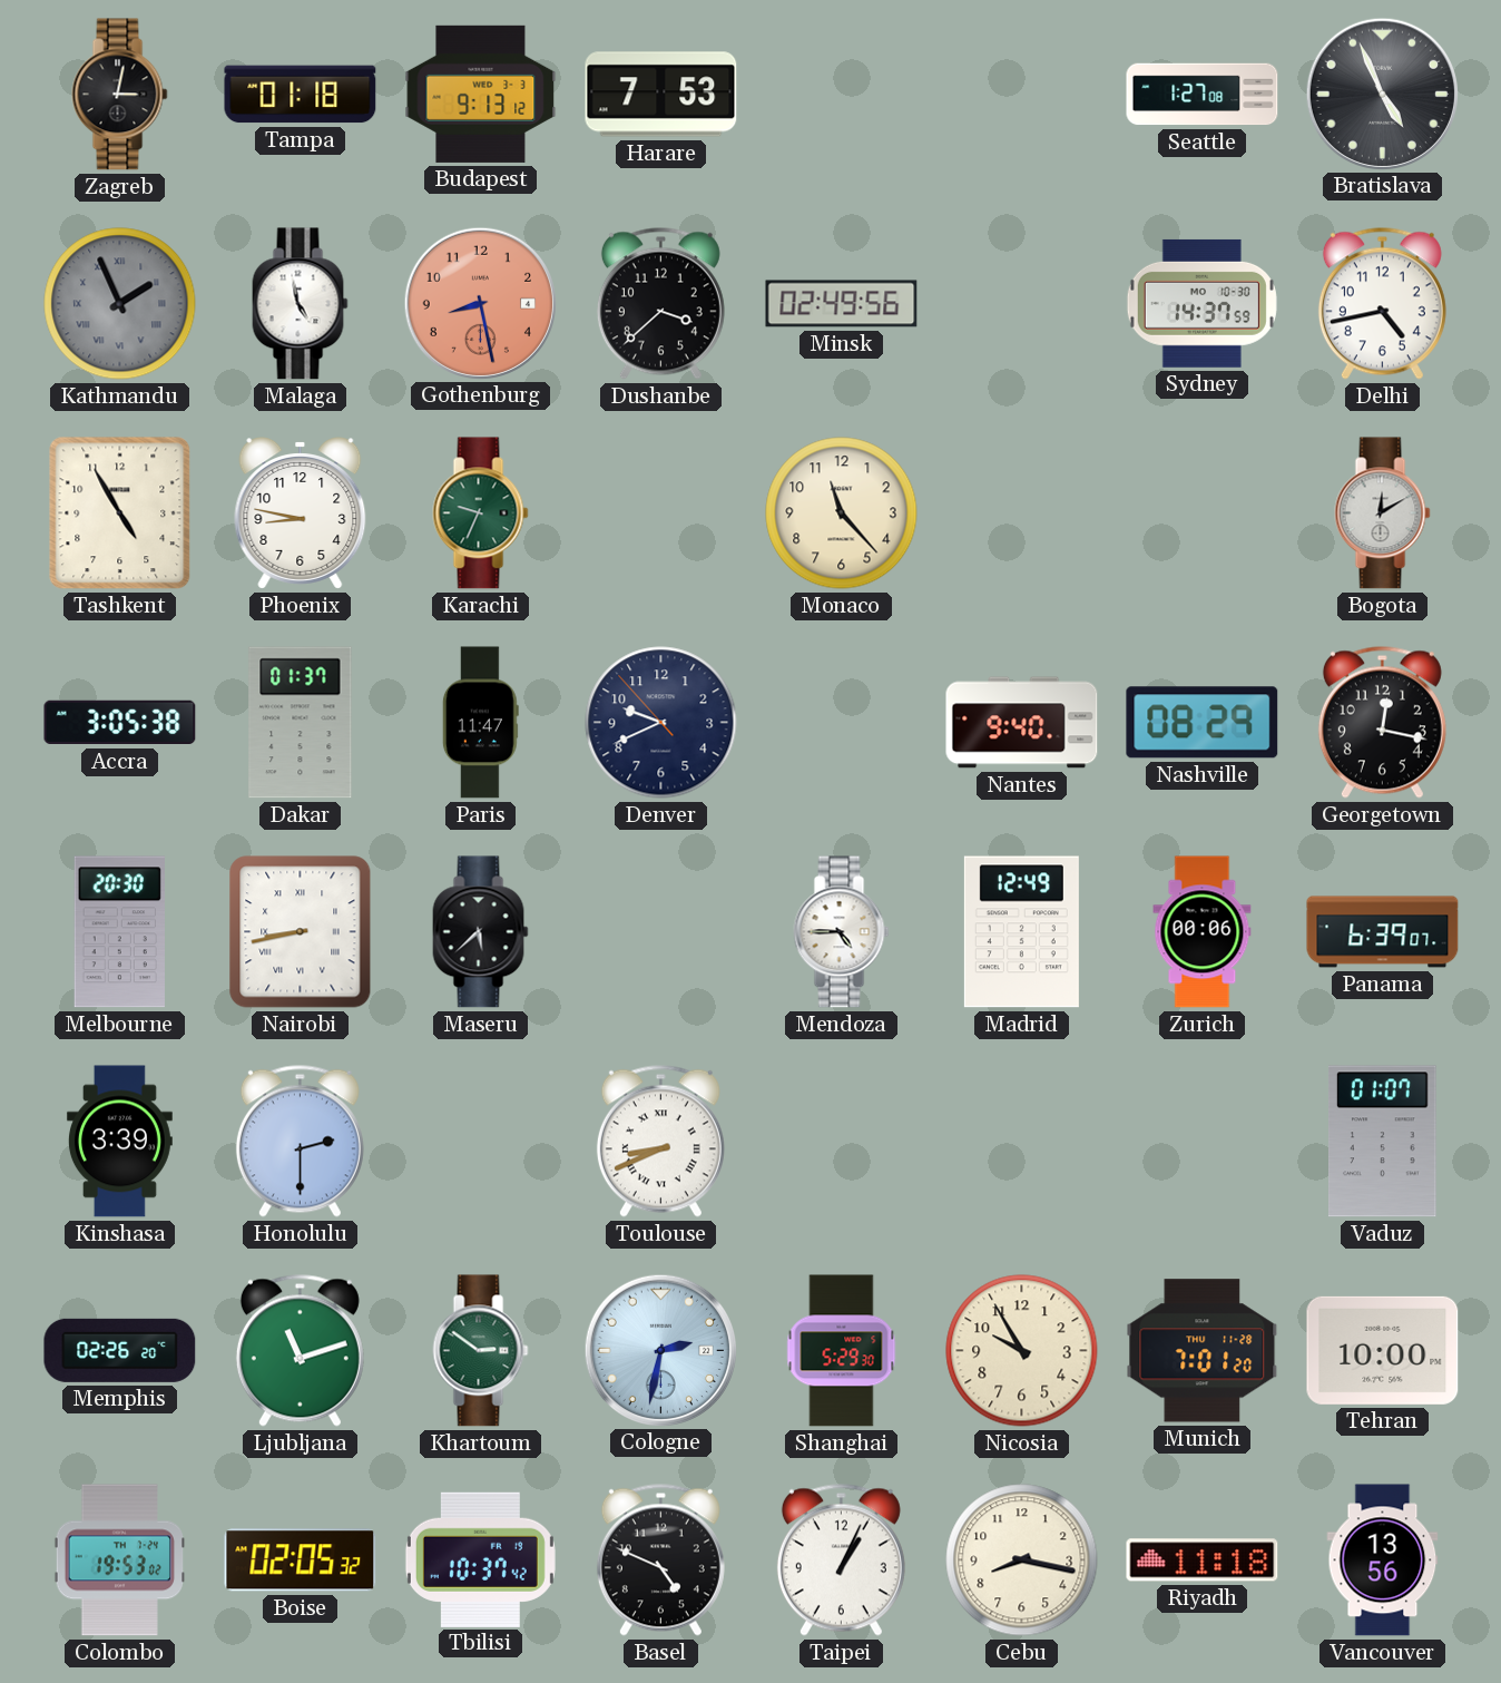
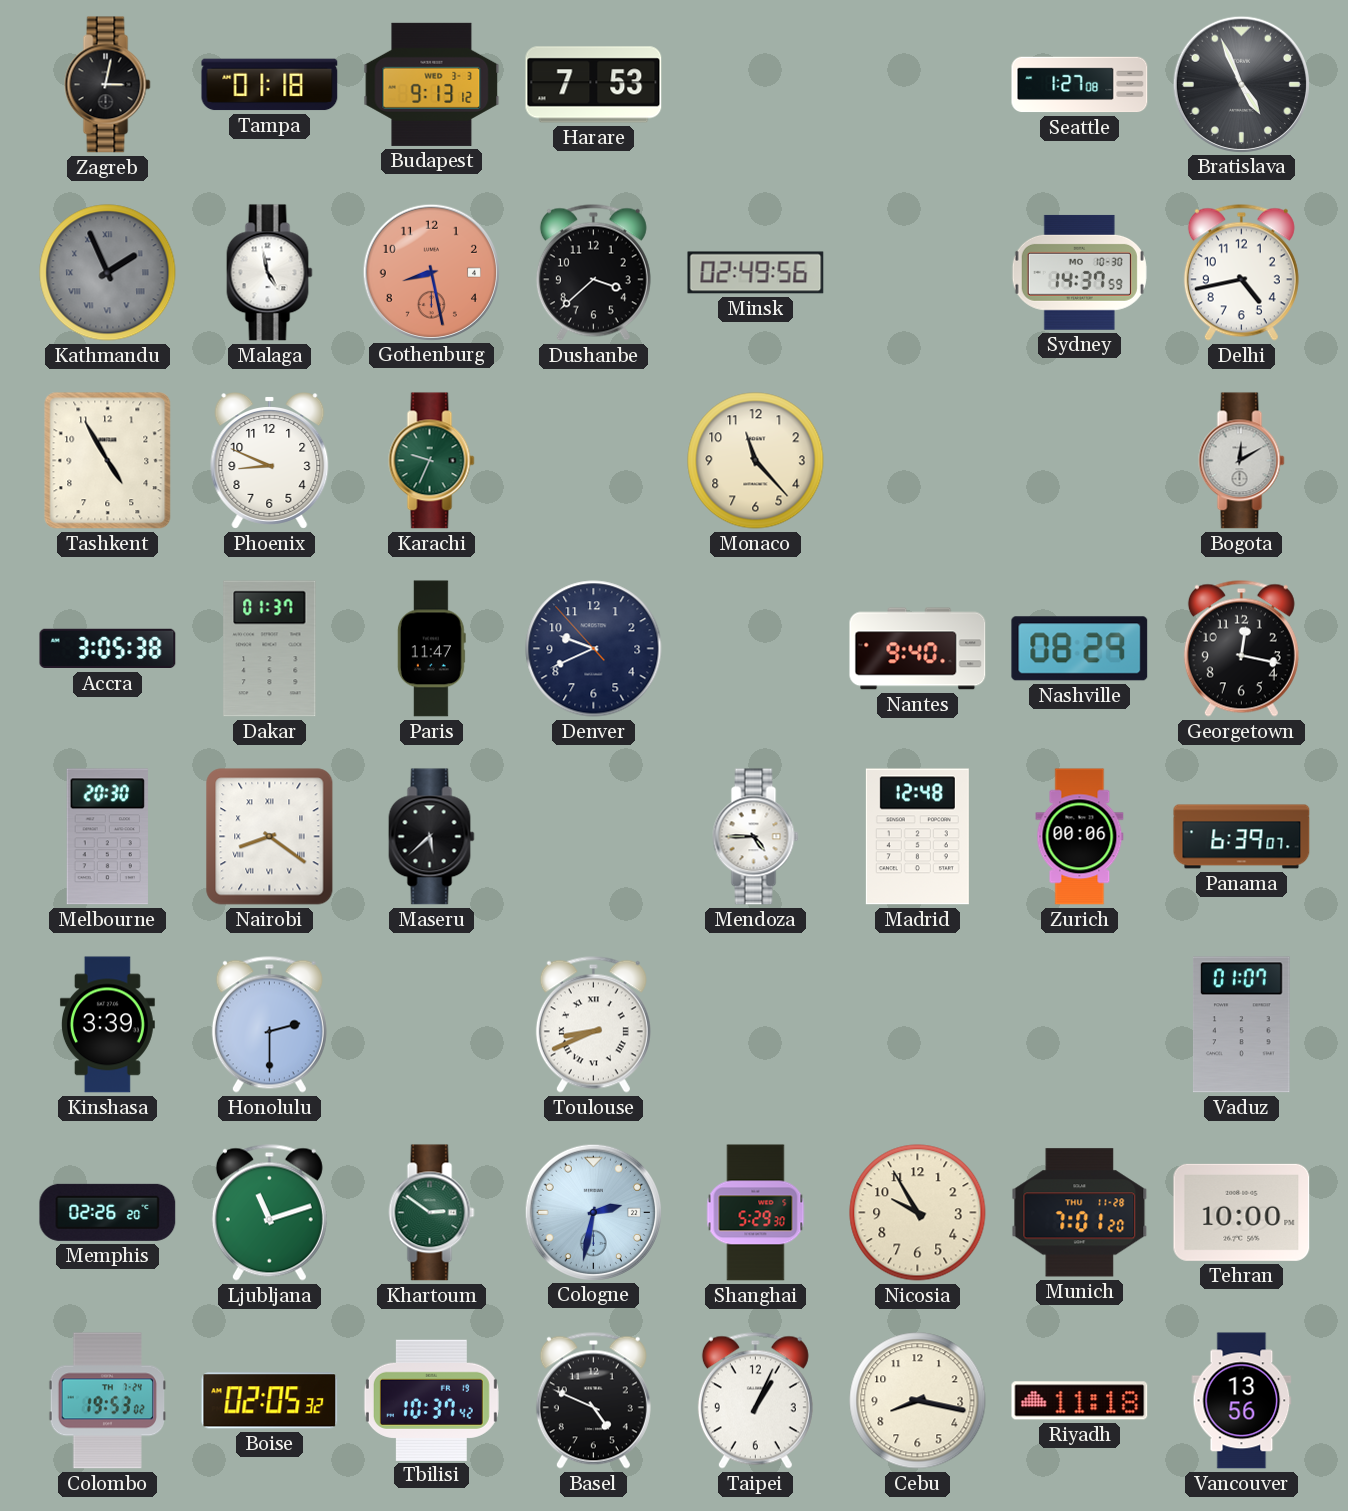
Phoenix: 8:47 -> 8:49
Nairobi: 8:43 -> 8:21
Madrid: 12:49 -> 12:48
